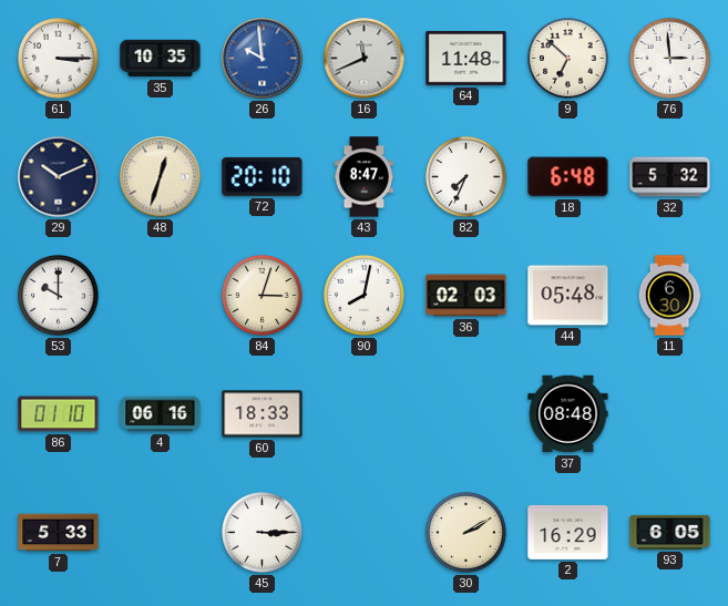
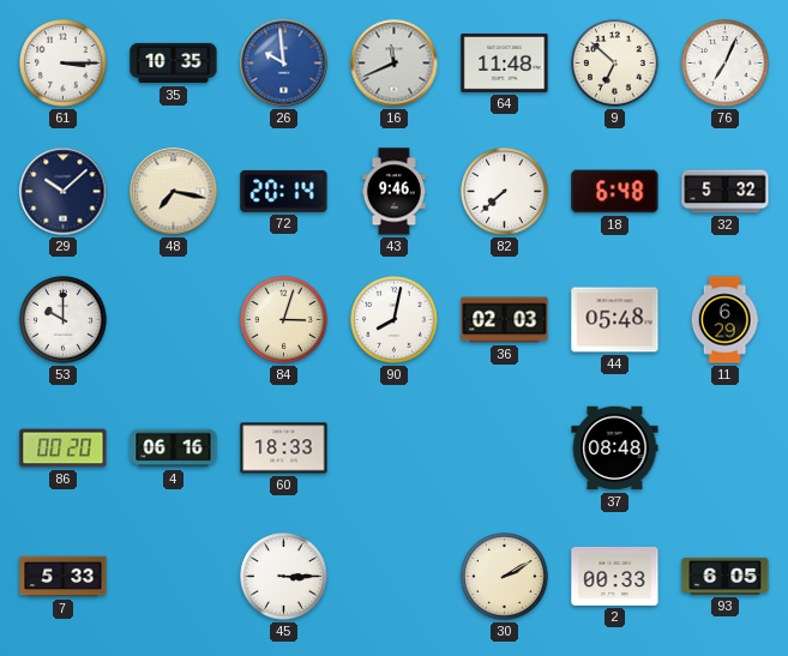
76: 2:59 -> 7:04
29: 10:11 -> 10:08
48: 12:33 -> 7:17
72: 20:10 -> 20:14
43: 8:47 -> 9:46
82: 7:34 -> 7:38
11: 6:30 -> 6:29
86: 01:10 -> 00:20
2: 16:29 -> 00:33
